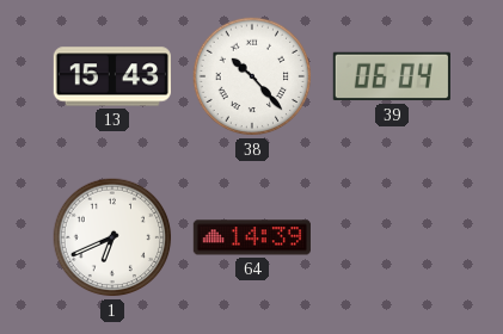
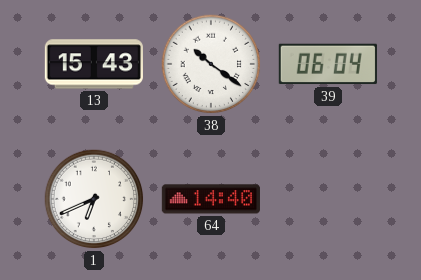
38: 10:23 -> 10:21
64: 14:39 -> 14:40
